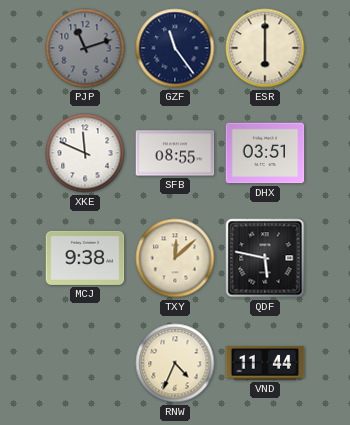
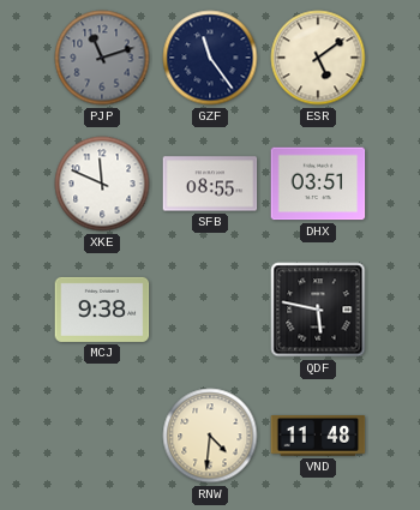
ESR: 6:00 -> 5:09
TXY: 12:08 -> none
RNW: 4:34 -> 4:31
VND: 11:44 -> 11:48
